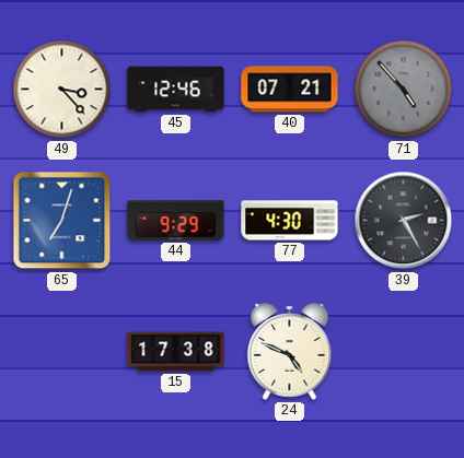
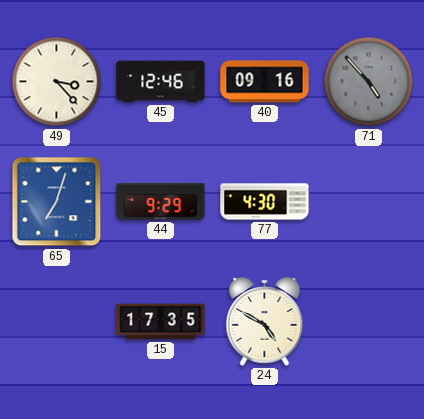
40: 07:21 -> 09:16
39: 2:25 -> none
15: 17:38 -> 17:35
24: 4:49 -> 4:50
